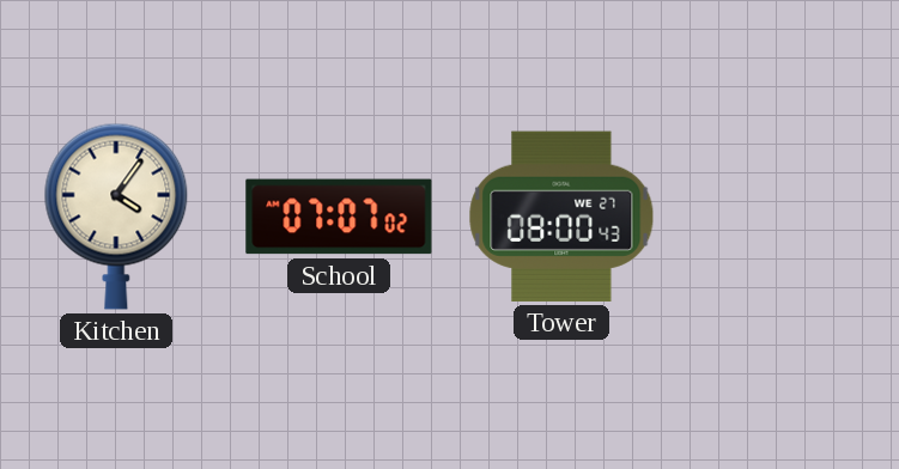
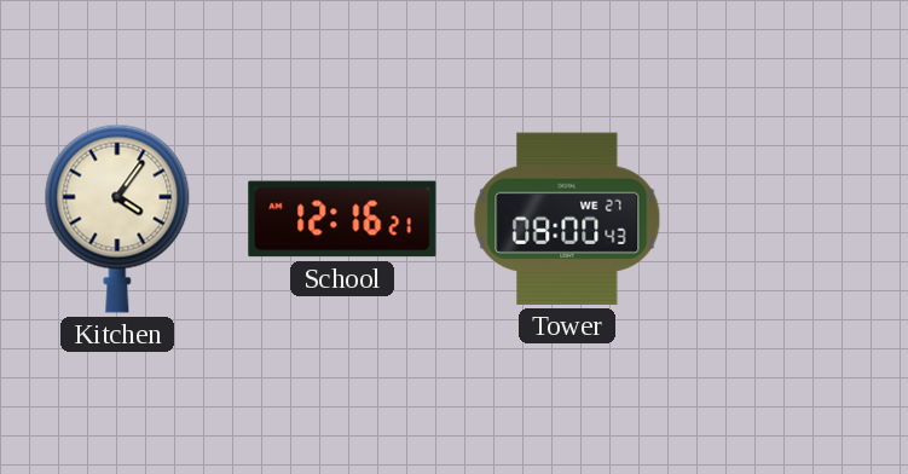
School: 07:07 -> 12:16
